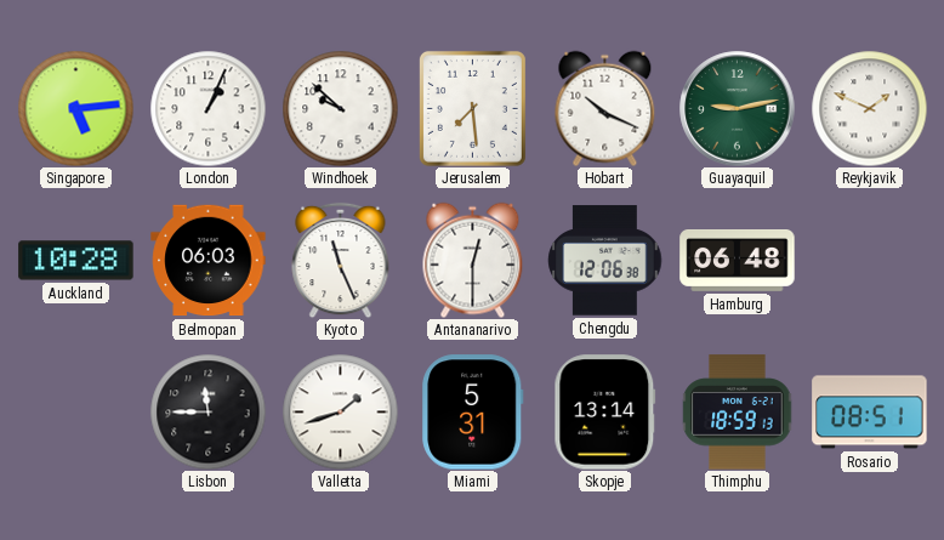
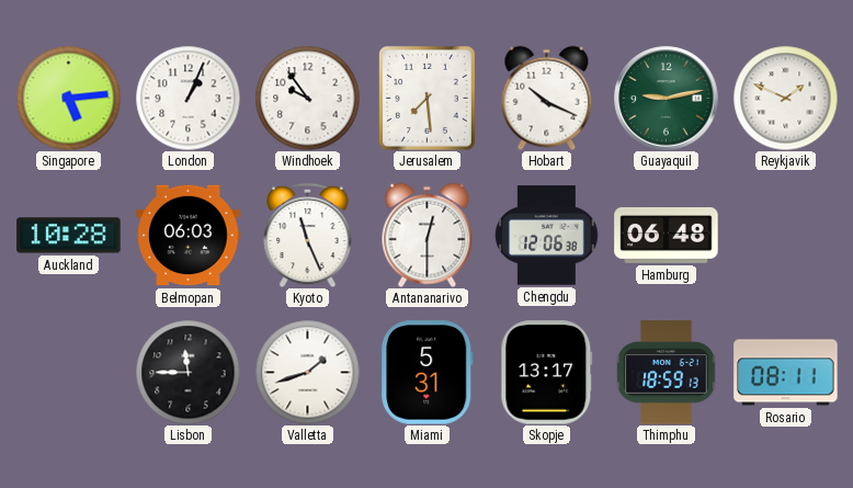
Windhoek: 9:52 -> 9:54
Skopje: 13:14 -> 13:17
Rosario: 08:51 -> 08:11
